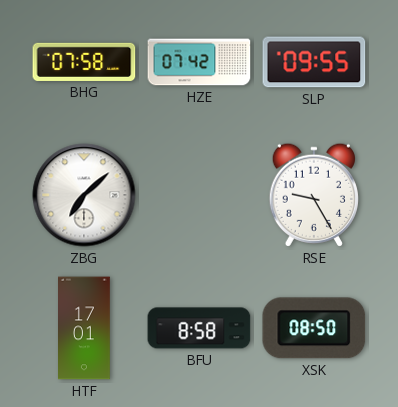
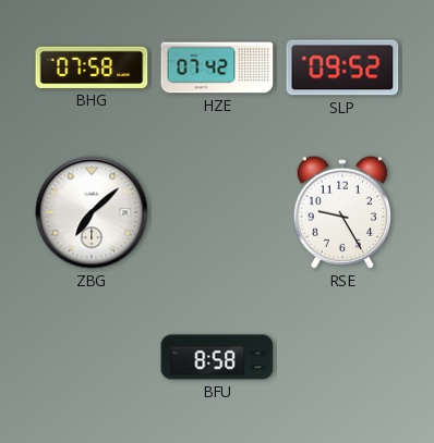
SLP: 09:55 -> 09:52
HTF: 17:01 -> none
XSK: 08:50 -> none
